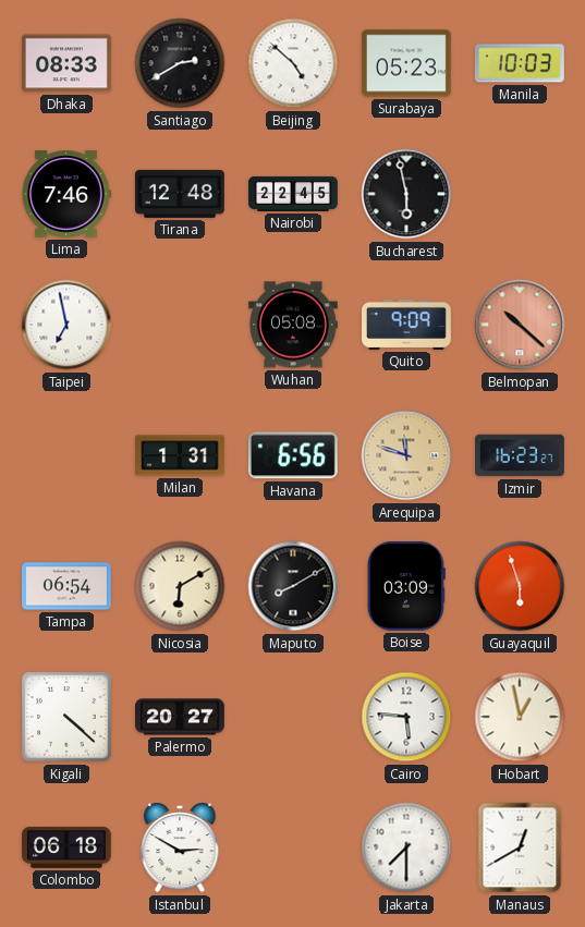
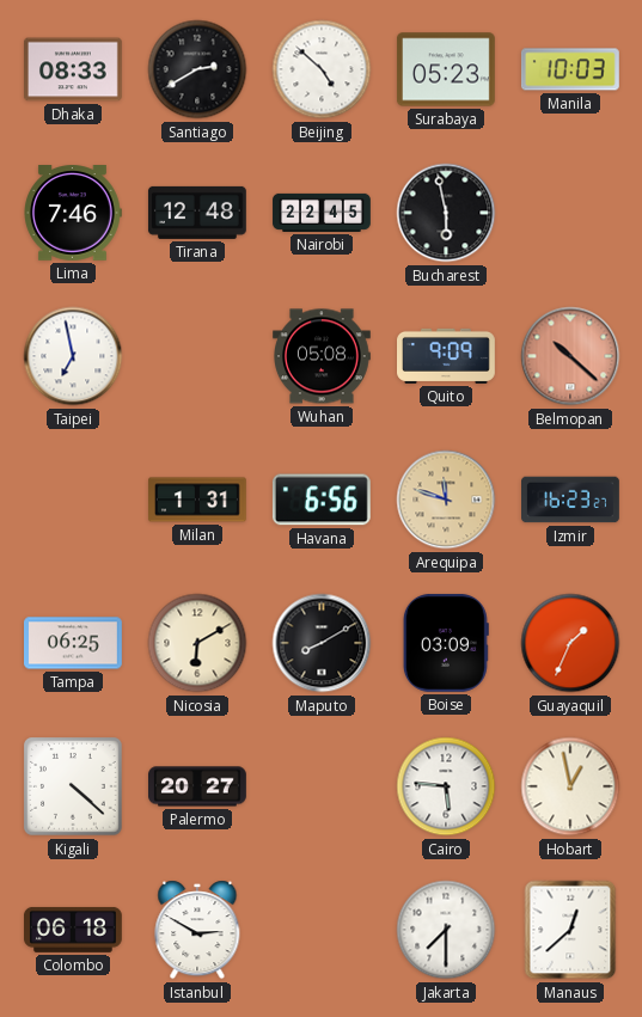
Tampa: 06:54 -> 06:25
Guayaquil: 5:57 -> 1:34
Manaus: 12:40 -> 12:38
